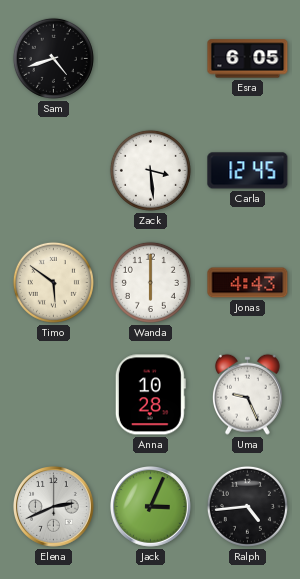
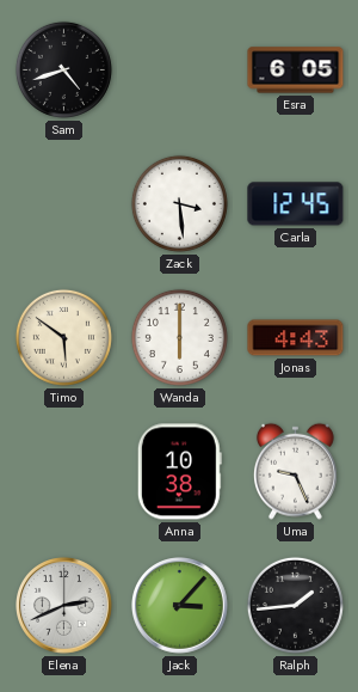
Anna: 10:28 -> 10:38
Jack: 3:04 -> 3:07
Ralph: 4:44 -> 1:44
